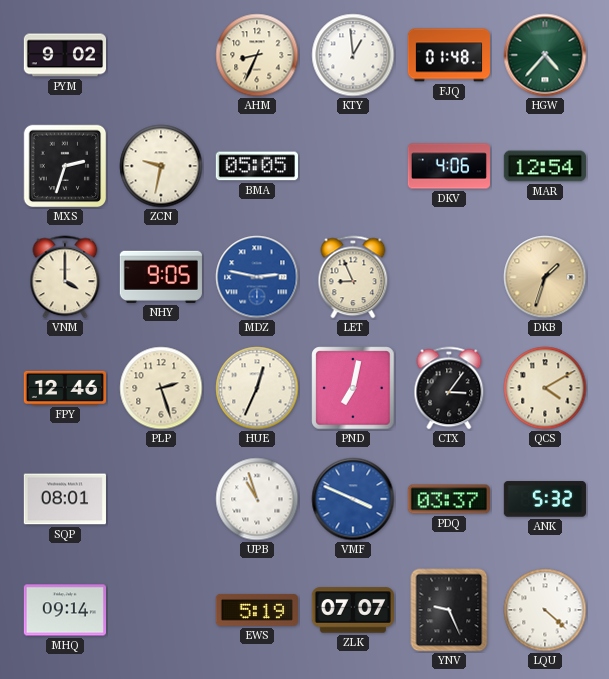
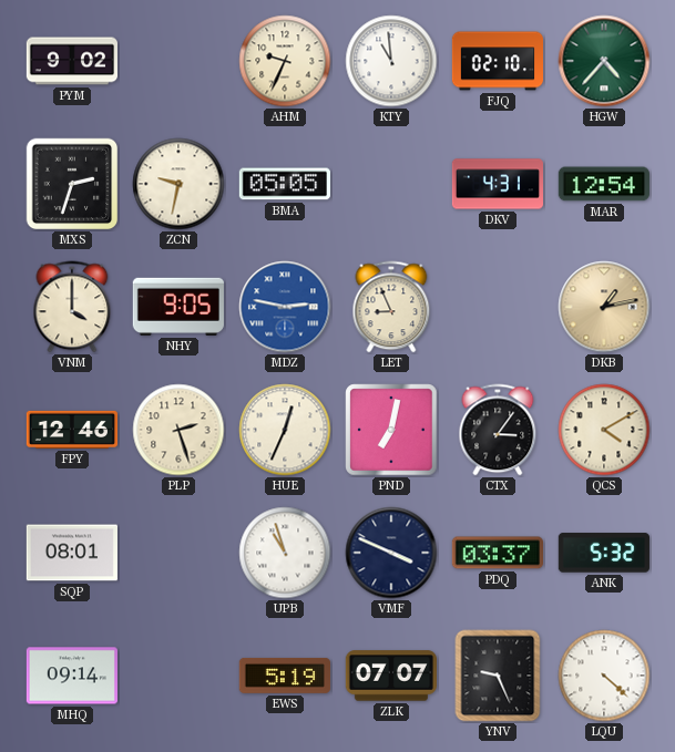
AHM: 8:34 -> 9:34
KTY: 12:59 -> 10:59
FJQ: 01:48 -> 02:10
DKV: 4:06 -> 4:31
DKB: 1:33 -> 1:13
VMF dial: blue -> navy
